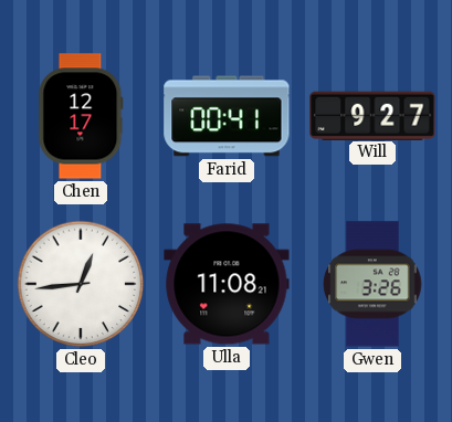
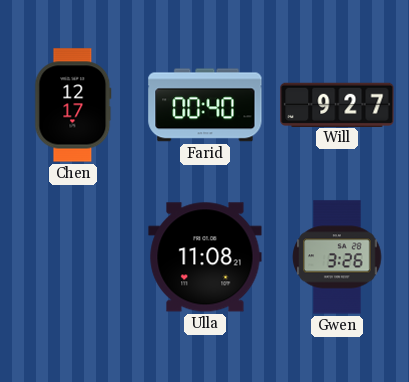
Farid: 00:41 -> 00:40
Cleo: 12:44 -> none
